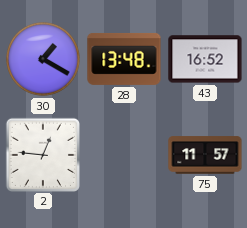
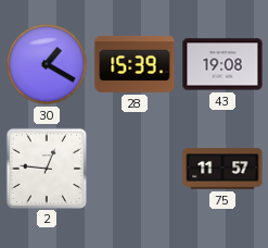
28: 13:48 -> 15:39
43: 16:52 -> 19:08
